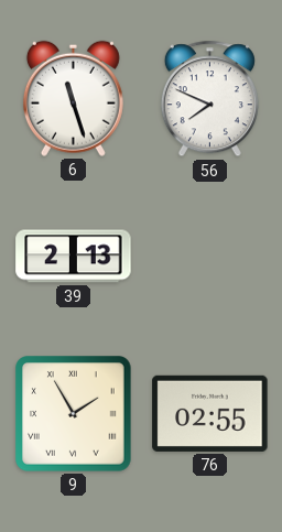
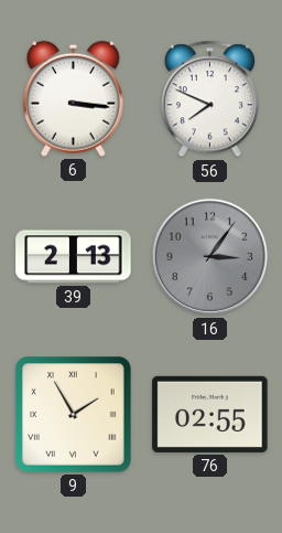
6: 11:27 -> 3:16
16: none -> 3:06
